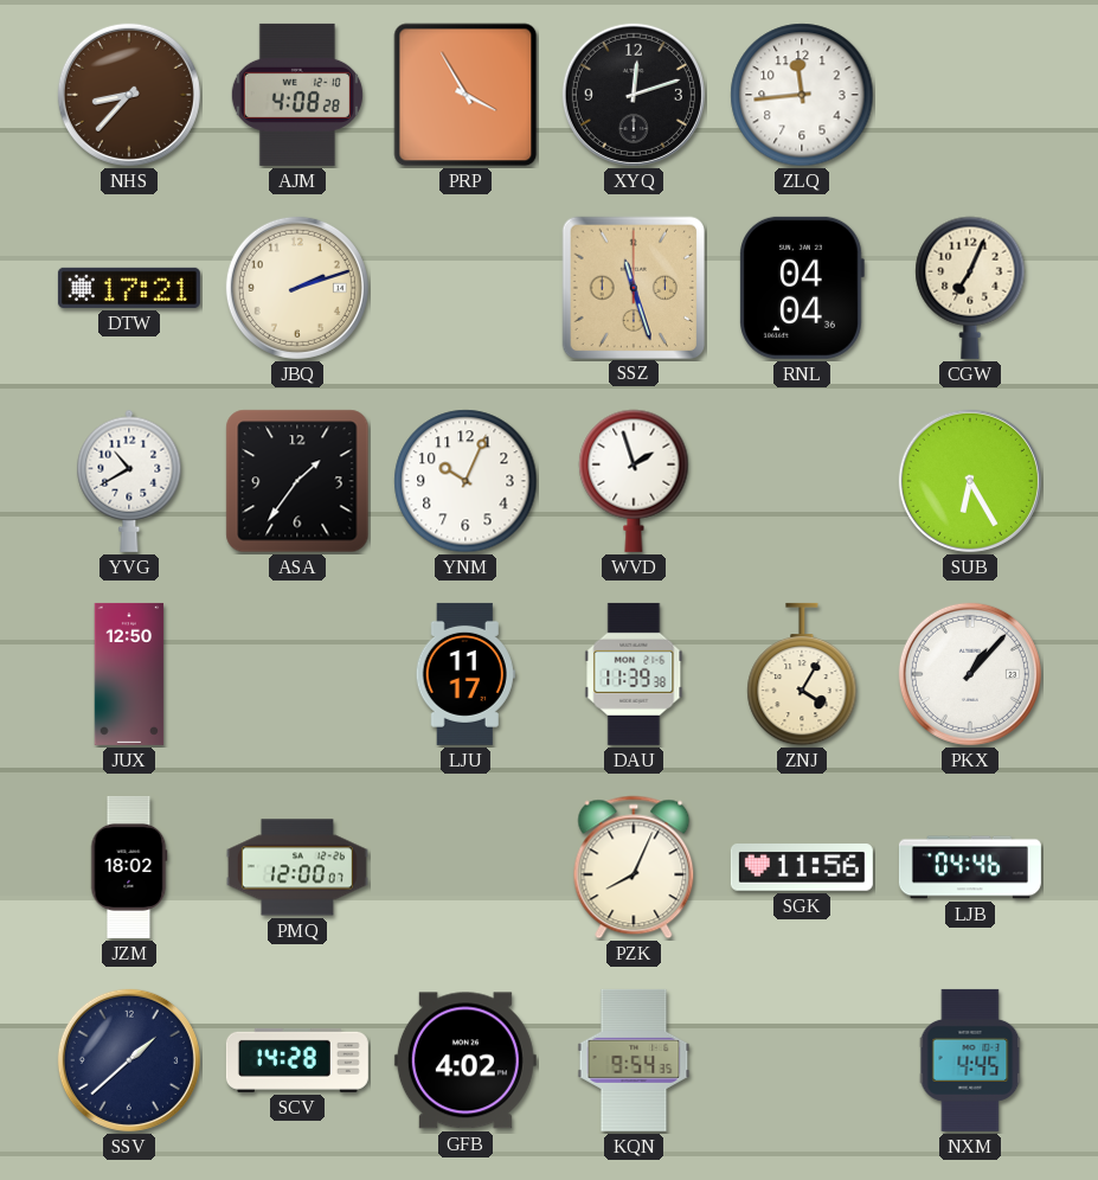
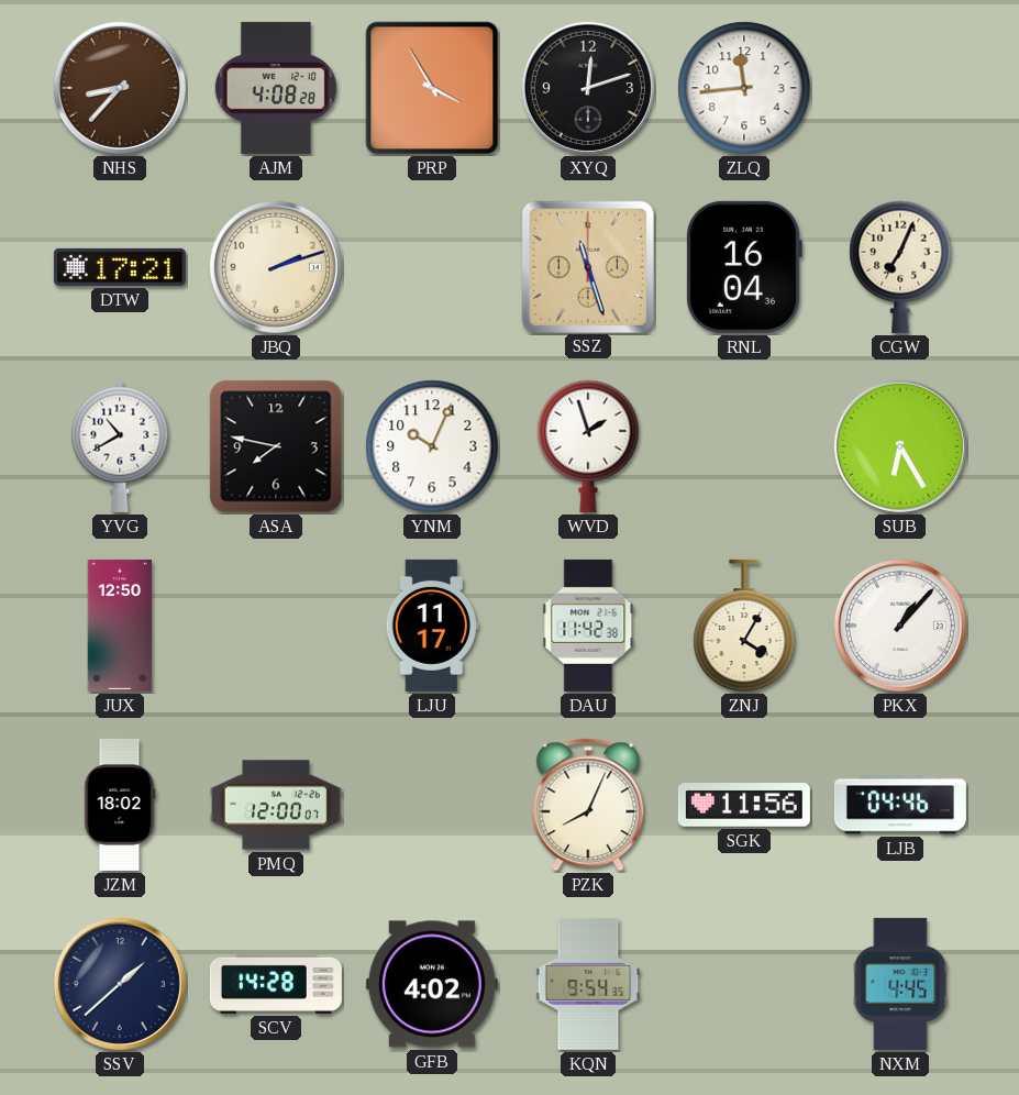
RNL: 04:04 -> 16:04
ASA: 1:36 -> 7:47
DAU: 11:39 -> 11:42
